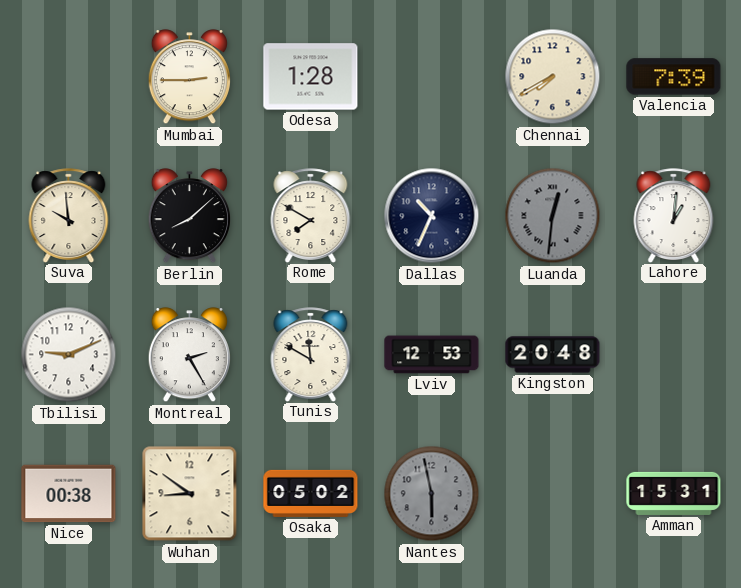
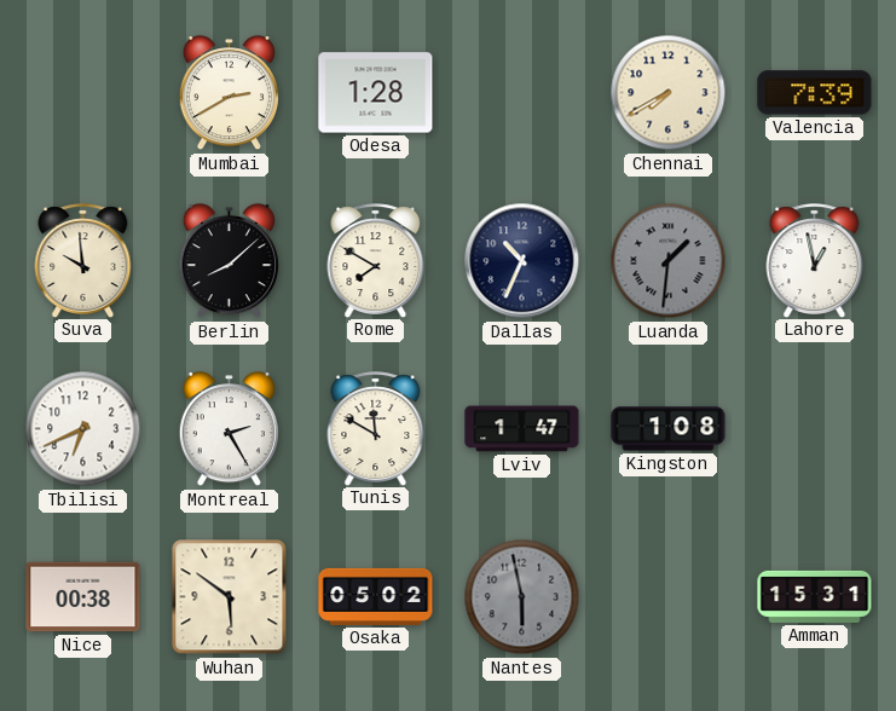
Mumbai: 2:45 -> 2:40
Luanda: 12:31 -> 1:31
Lahore: 1:01 -> 12:58
Tbilisi: 9:11 -> 6:41
Lviv: 12:53 -> 1:47
Kingston: 20:48 -> 1:08
Wuhan: 8:51 -> 5:51
